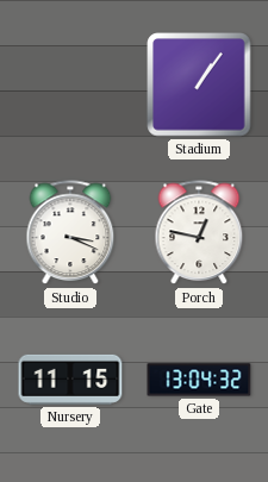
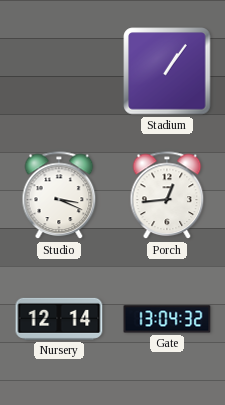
Porch: 12:47 -> 12:44
Nursery: 11:15 -> 12:14
